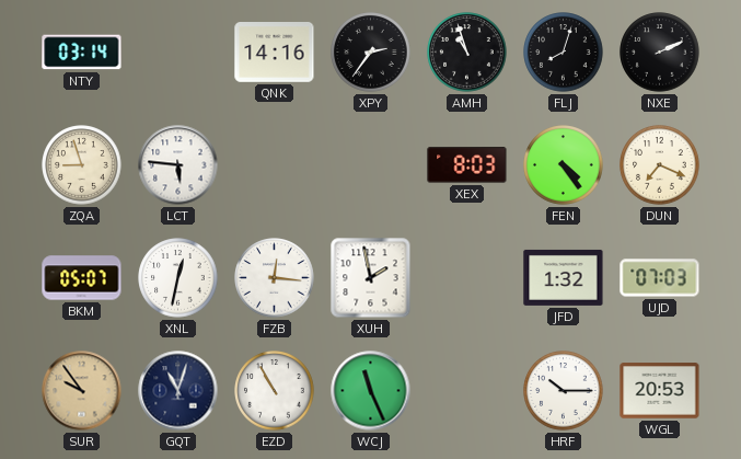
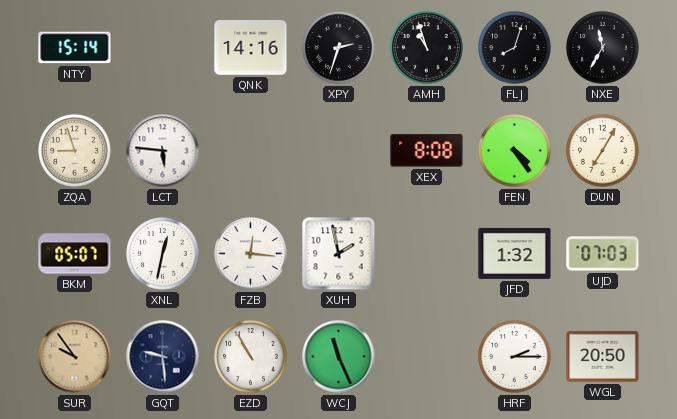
NTY: 03:14 -> 15:14
XPY: 2:36 -> 2:33
NXE: 2:11 -> 11:35
XEX: 8:03 -> 8:08
DUN: 7:19 -> 7:05
GQT: 11:03 -> 9:29
HRF: 10:15 -> 2:15
WGL: 20:53 -> 20:50
